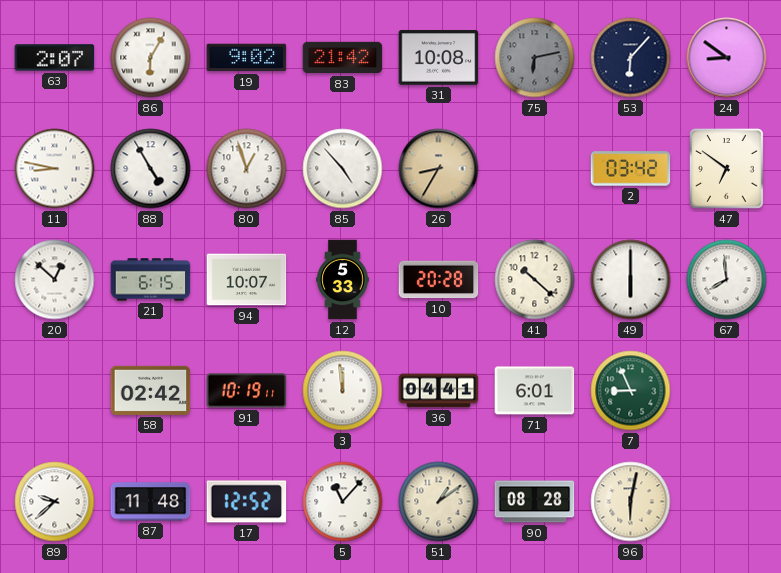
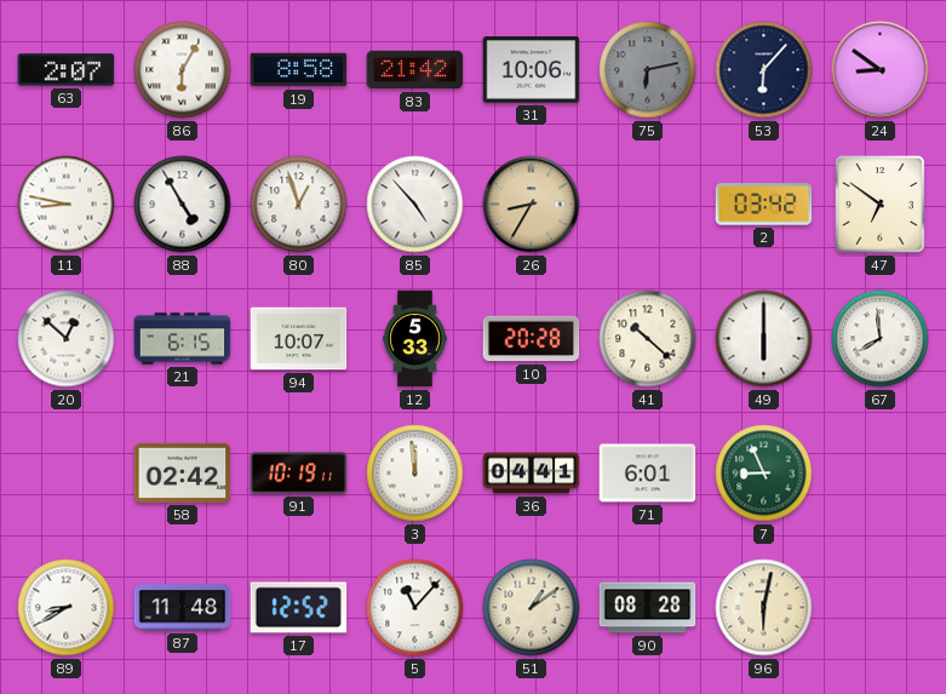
19: 9:02 -> 8:58
31: 10:08 -> 10:06
89: 9:38 -> 8:40
